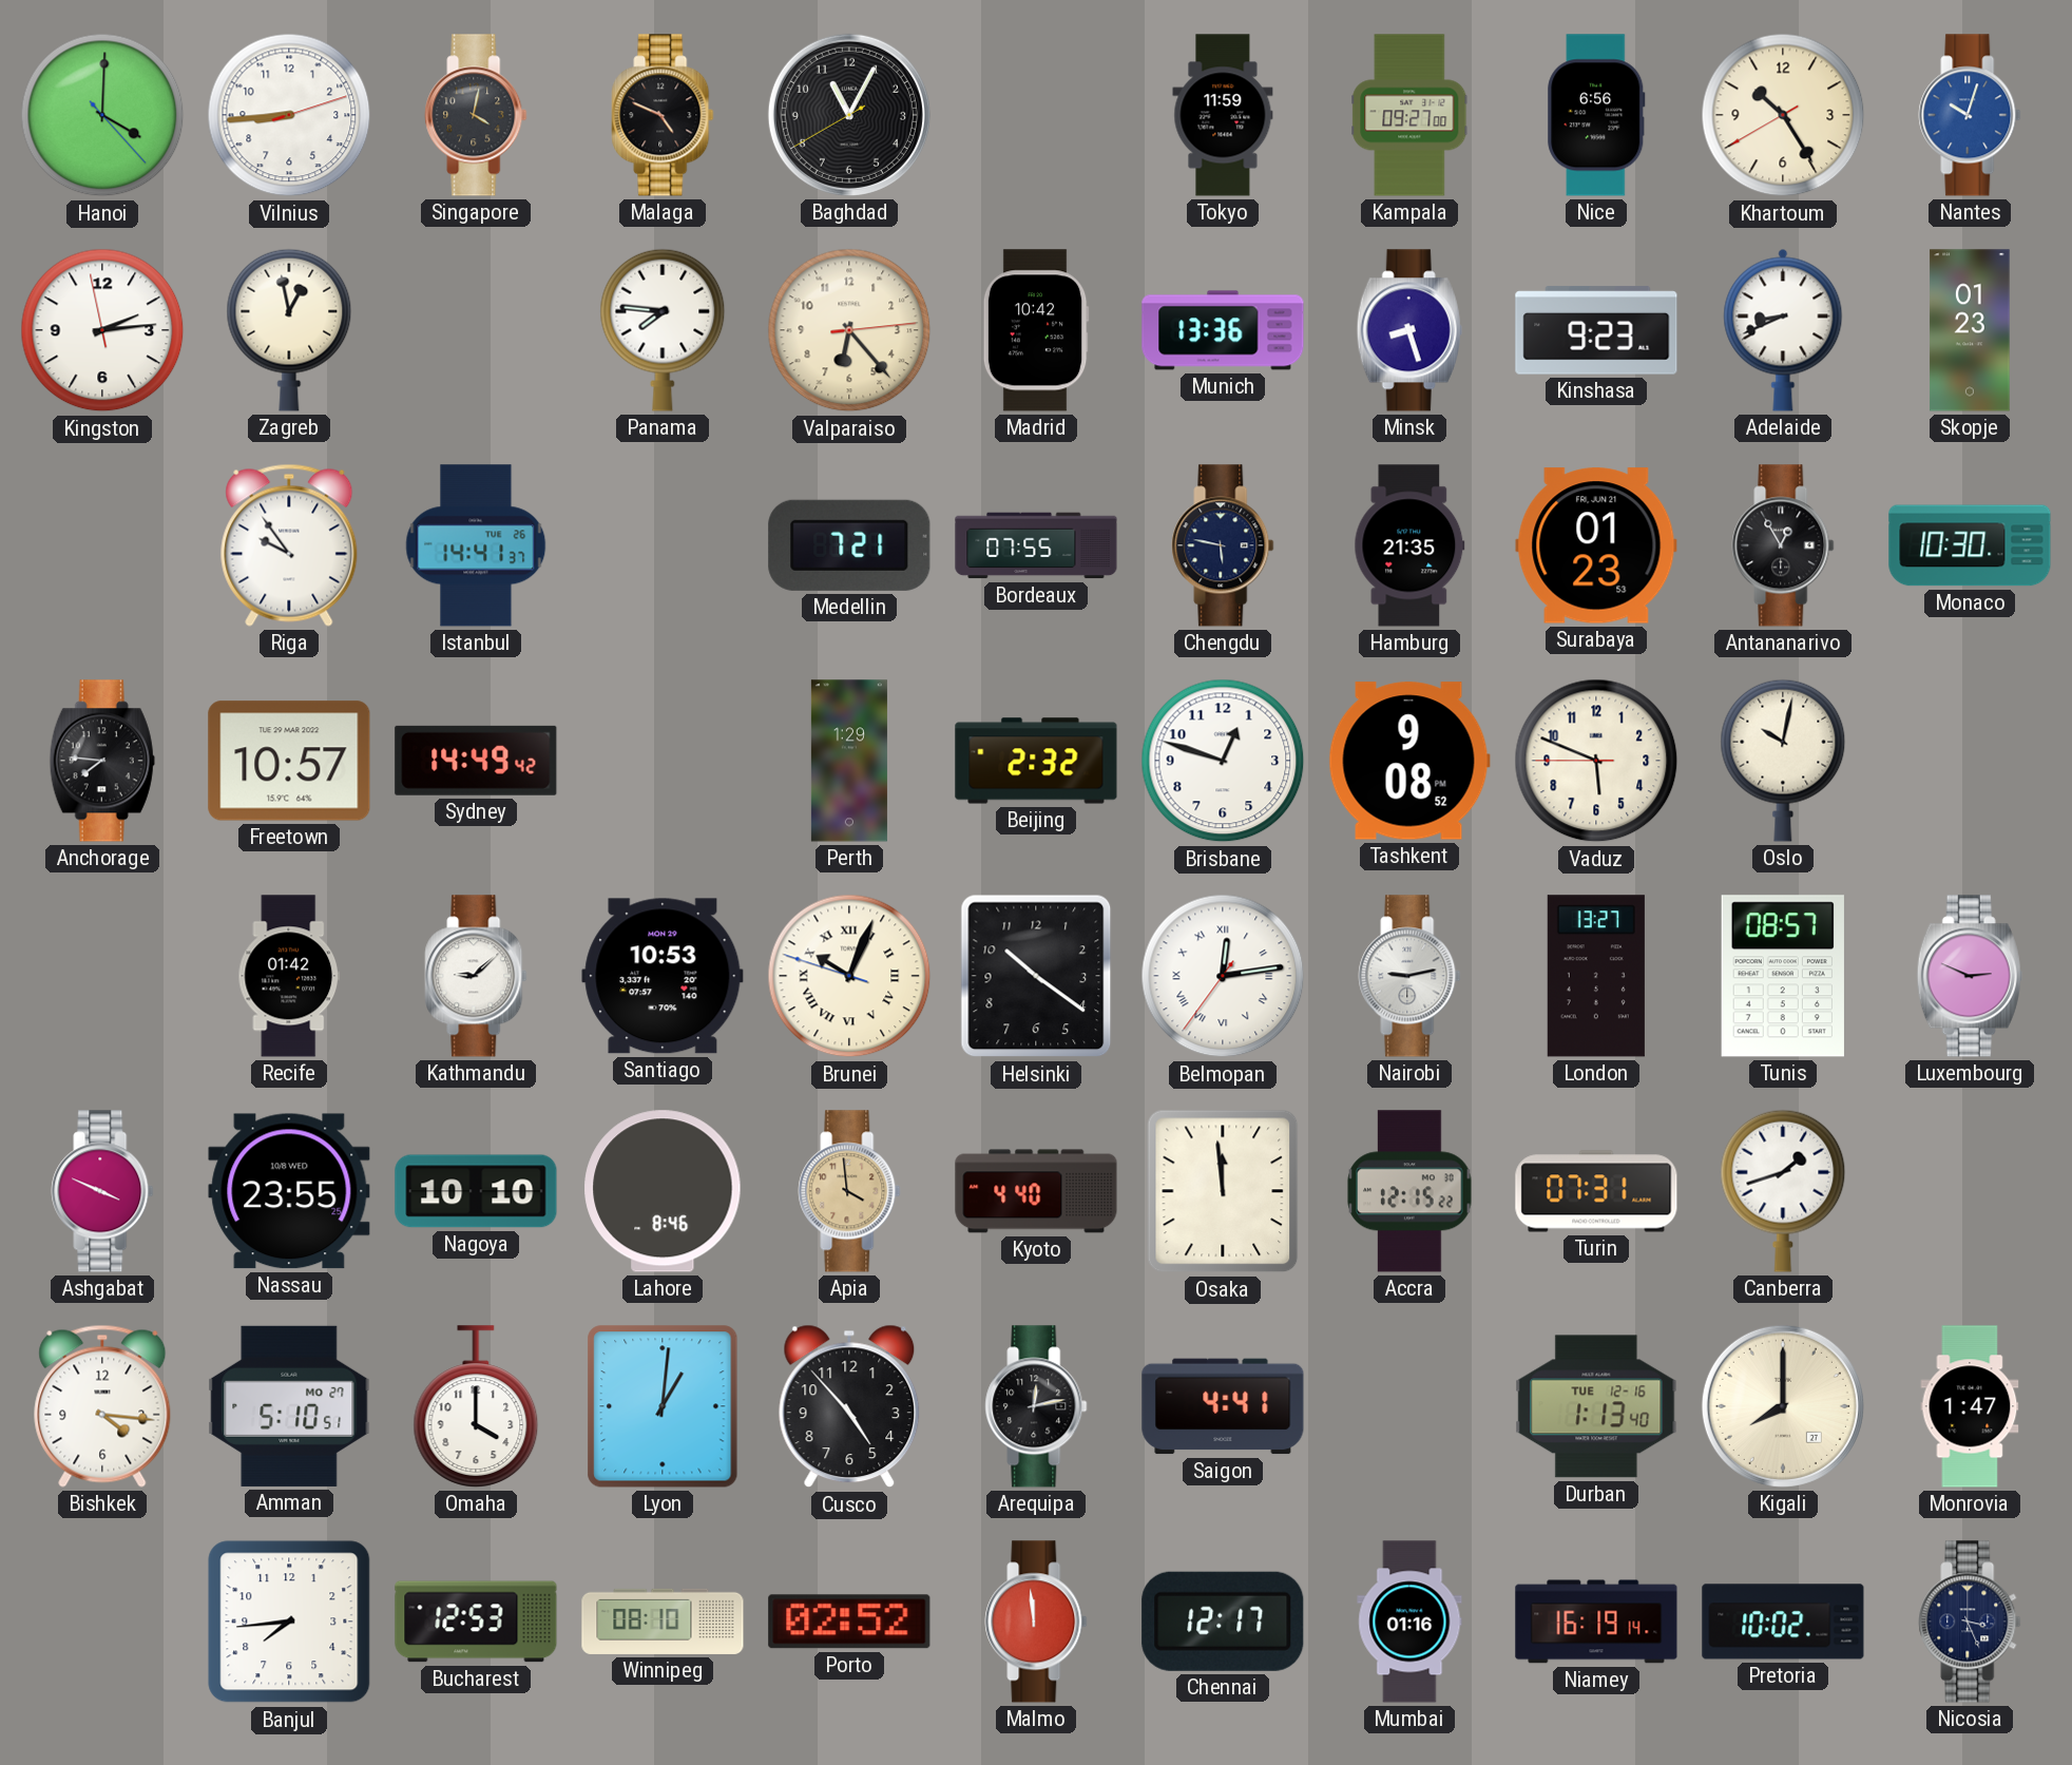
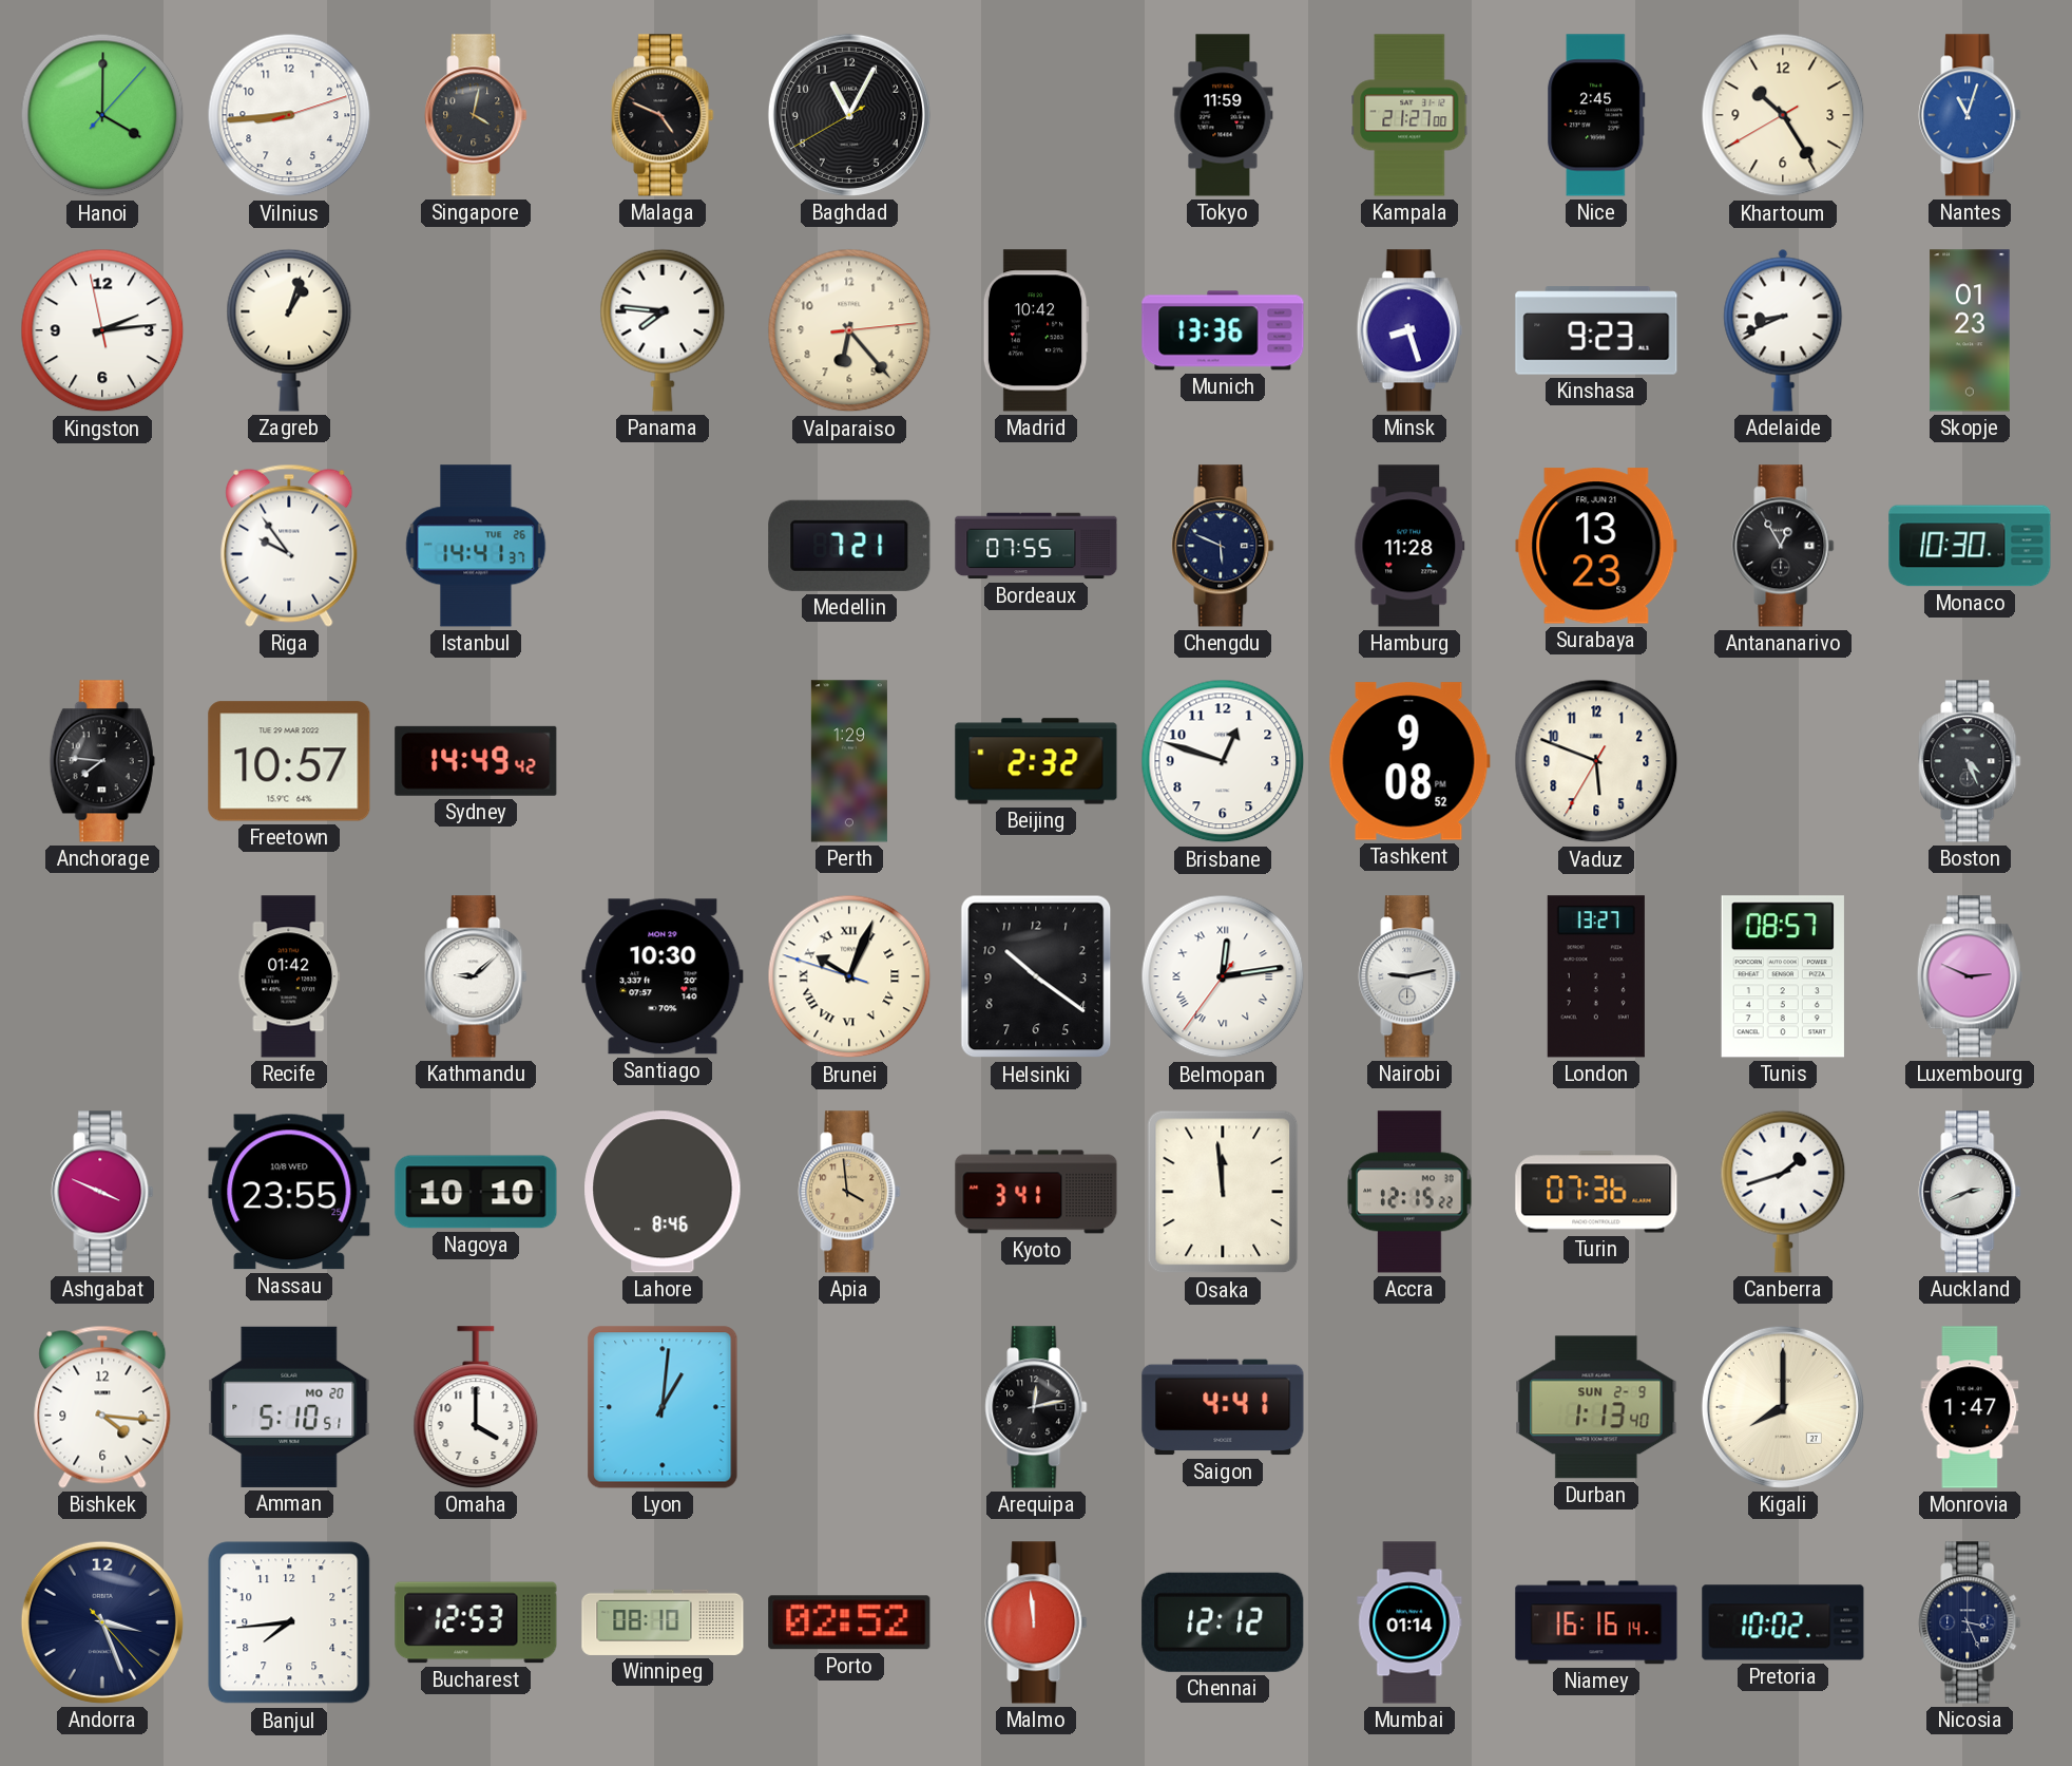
Hanoi: 4:00:23 -> 4:00:07
Kampala: 09:27 -> 21:27
Nice: 6:56 -> 2:45
Nantes: 10:03 -> 11:03
Zagreb: 12:58 -> 1:03
Chengdu: 5:47 -> 5:49
Hamburg: 21:35 -> 11:28
Surabaya: 01:23 -> 13:23
Vaduz: 5:48:45 -> 5:48:35
Oslo: 10:02 -> none
Boston: none -> 4:26
Santiago: 10:53 -> 10:30
Kyoto: 4:40 -> 3:41
Turin: 07:31 -> 07:36
Auckland: none -> 2:41
Amman date: MO 27 -> MO 20
Cusco: 4:53 -> none
Durban date: TUE 12-16 -> SUN 2-9
Andorra: none -> 3:26
Chennai: 12:17 -> 12:12
Mumbai: 01:16 -> 01:14
Niamey: 16:19 -> 16:16
